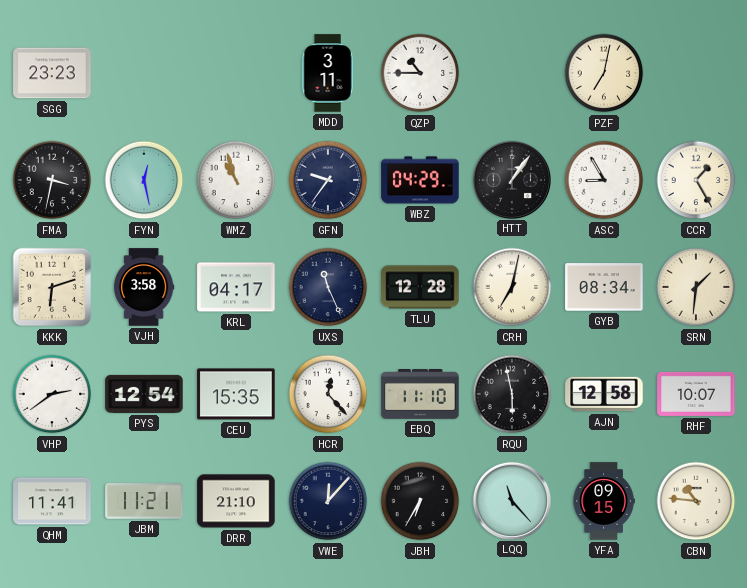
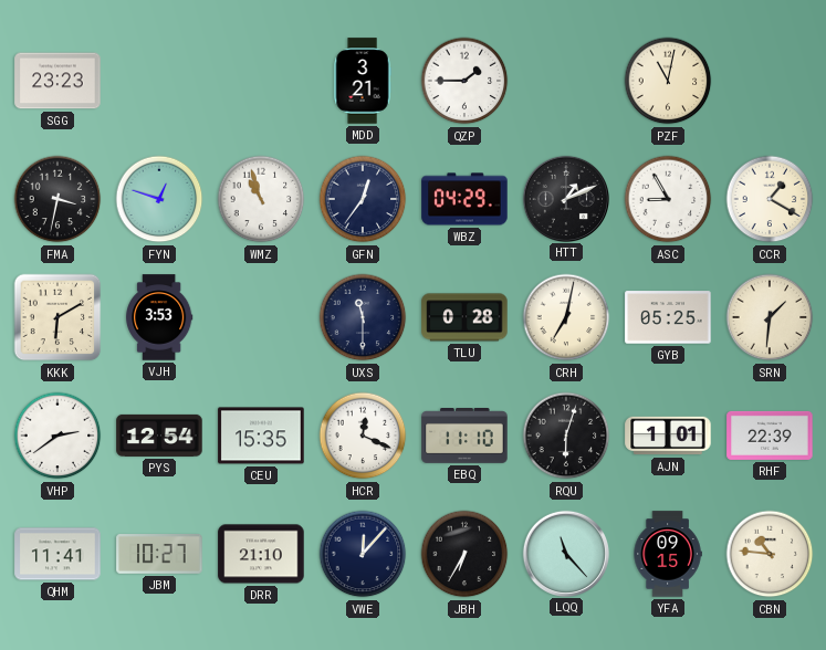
MDD: 3:11 -> 3:21
QZP: 10:45 -> 1:45
PZF: 7:02 -> 11:02
FYN: 12:28 -> 12:48
GFN: 9:36 -> 12:36
HTT: 1:06 -> 1:11
CCR: 1:25 -> 1:20
KKK: 6:12 -> 6:10
VJH: 3:58 -> 3:53
KRL: 04:17 -> none
UXS: 11:26 -> 11:30
TLU: 12:28 -> 0:28
GYB: 08:34 -> 05:25
HCR: 12:23 -> 12:19
RQU: 5:58 -> 6:03
AJN: 12:58 -> 1:01
RHF: 10:07 -> 22:39
JBM: 11:21 -> 10:27
